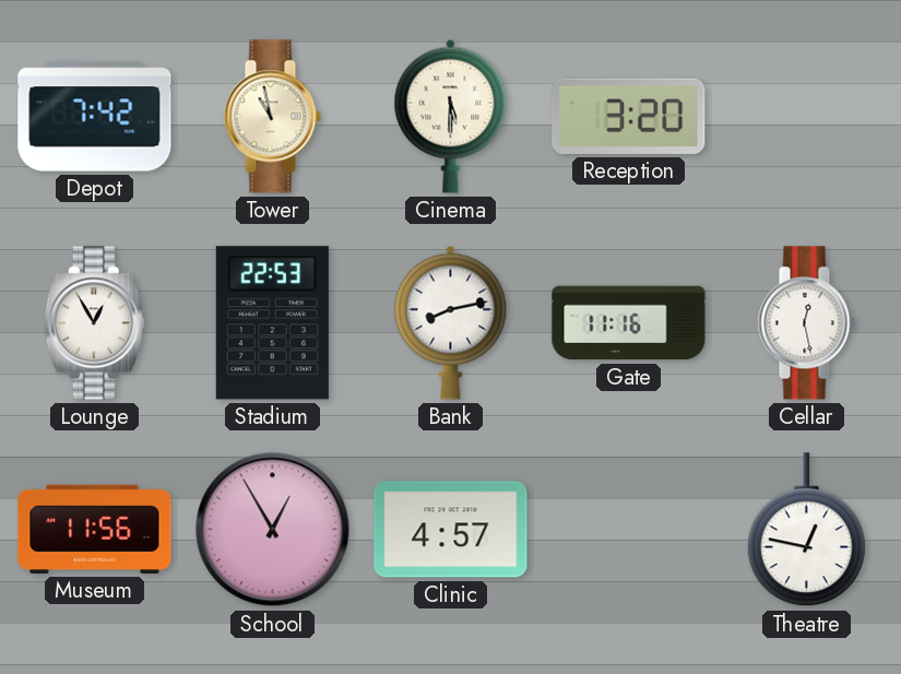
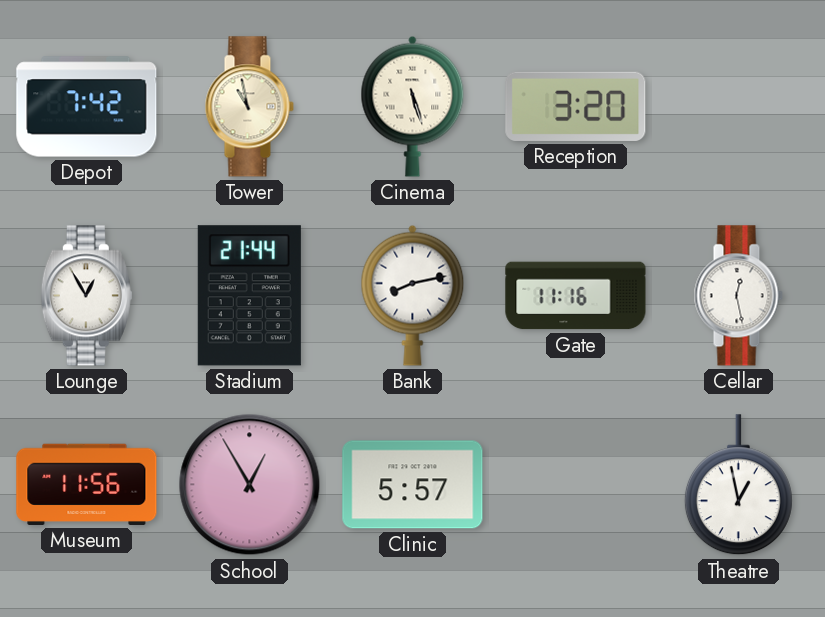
Cinema: 5:30 -> 5:27
Stadium: 22:53 -> 21:44
Clinic: 4:57 -> 5:57
Theatre: 12:47 -> 12:58
